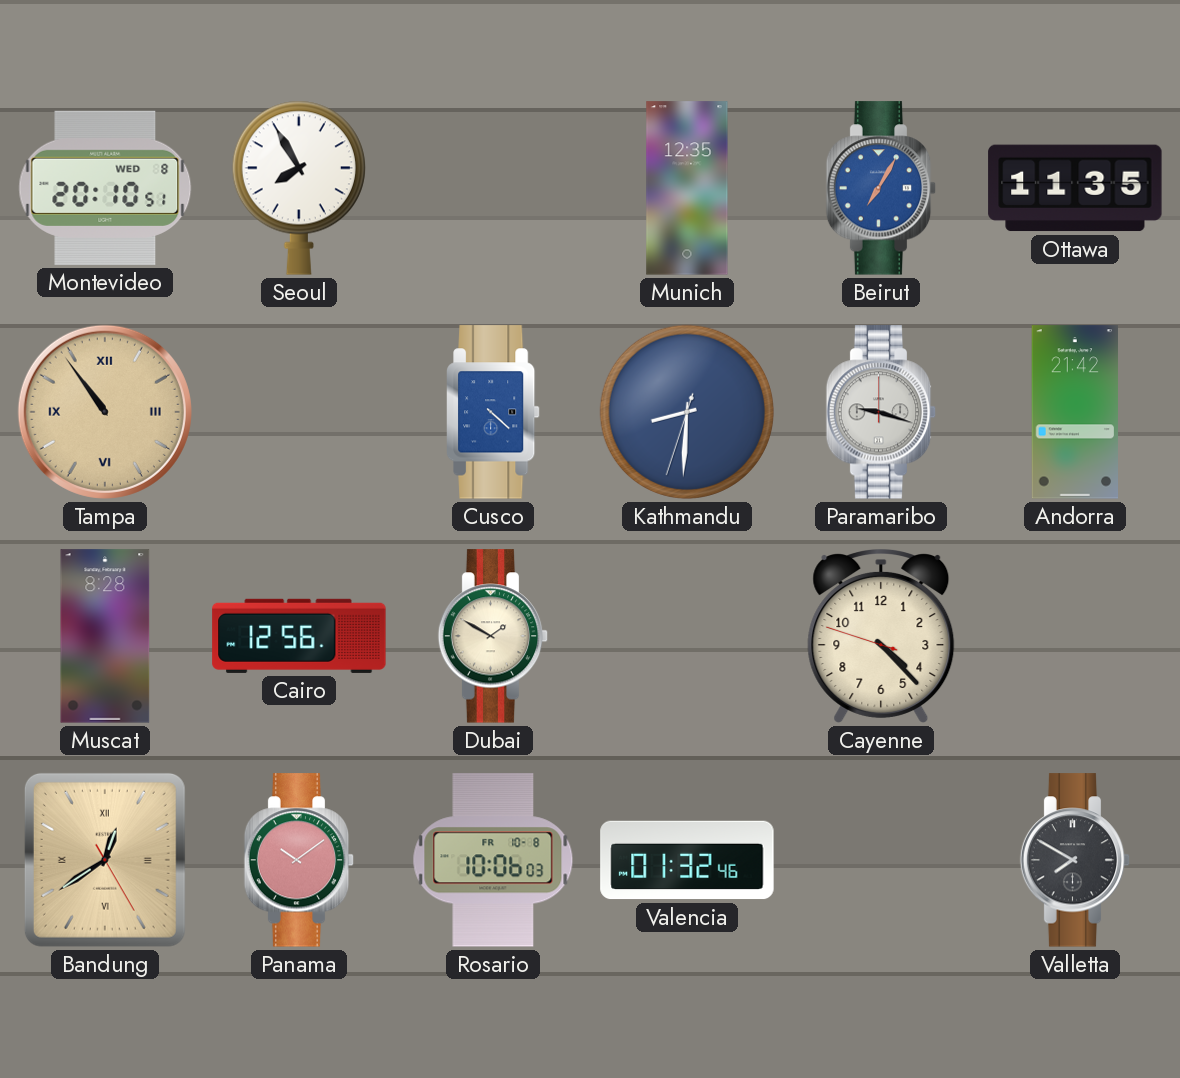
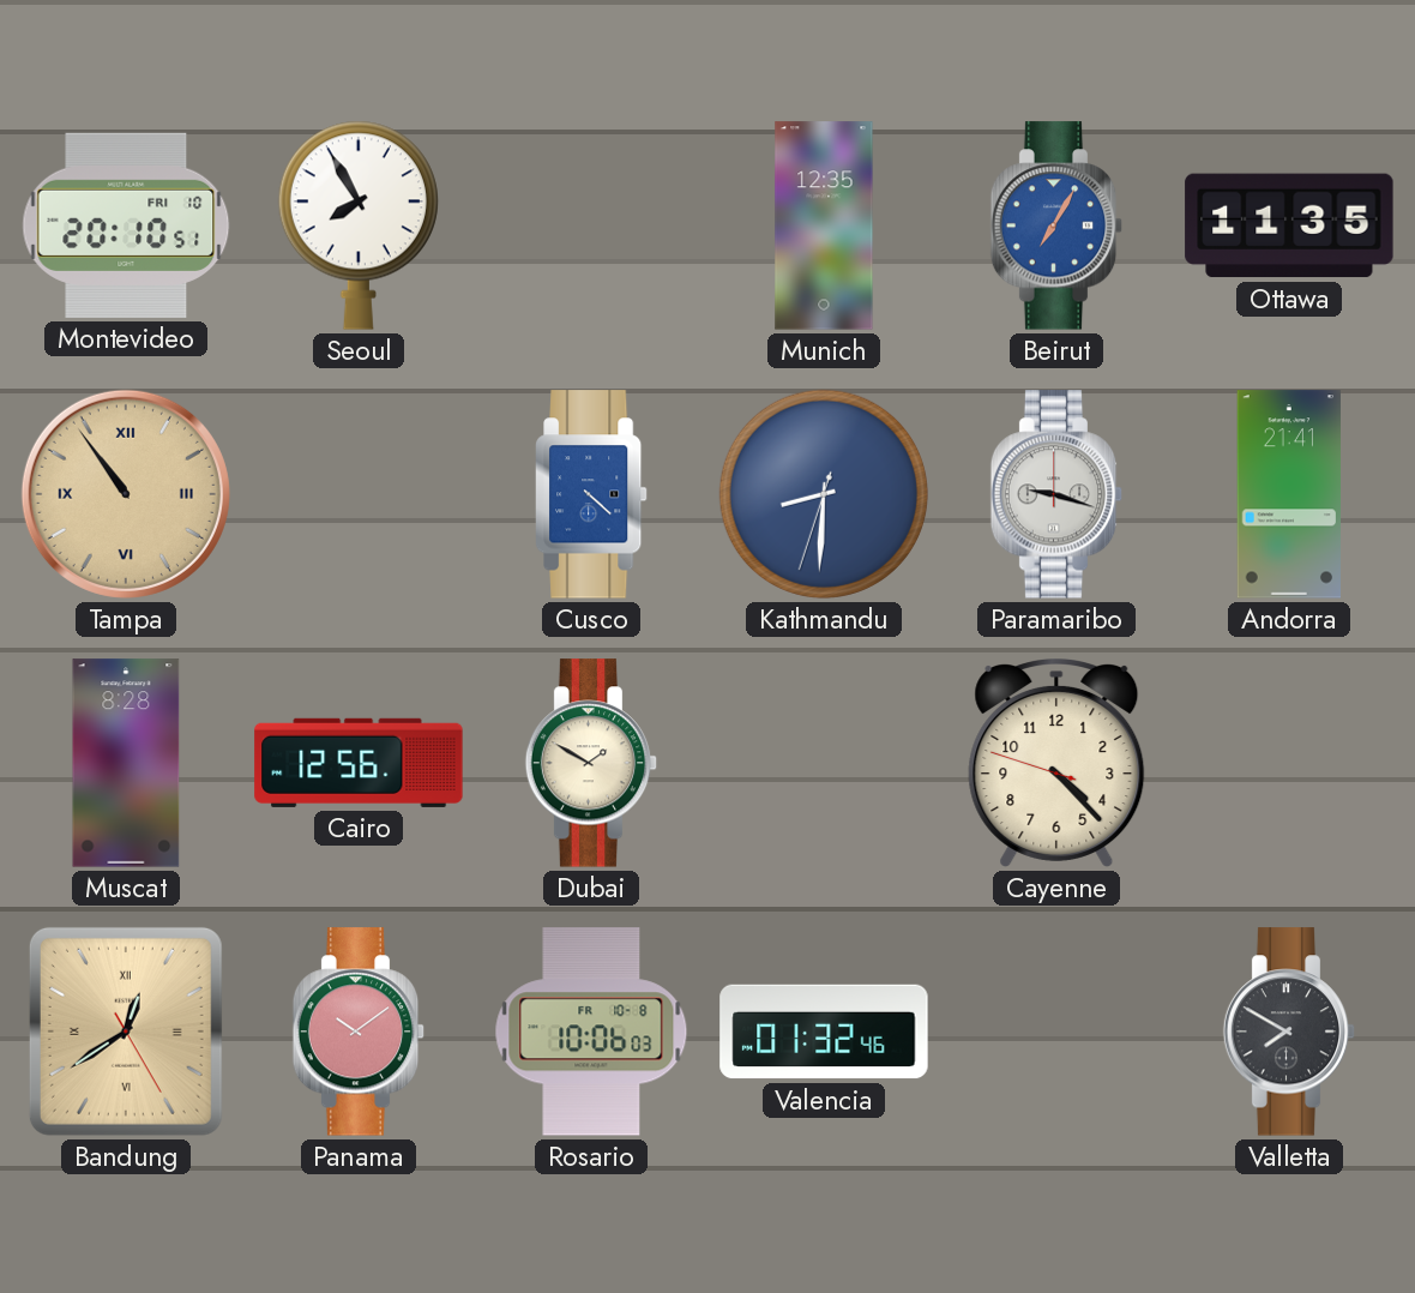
Montevideo date: WED 8 -> FRI 10
Andorra: 21:42 -> 21:41
